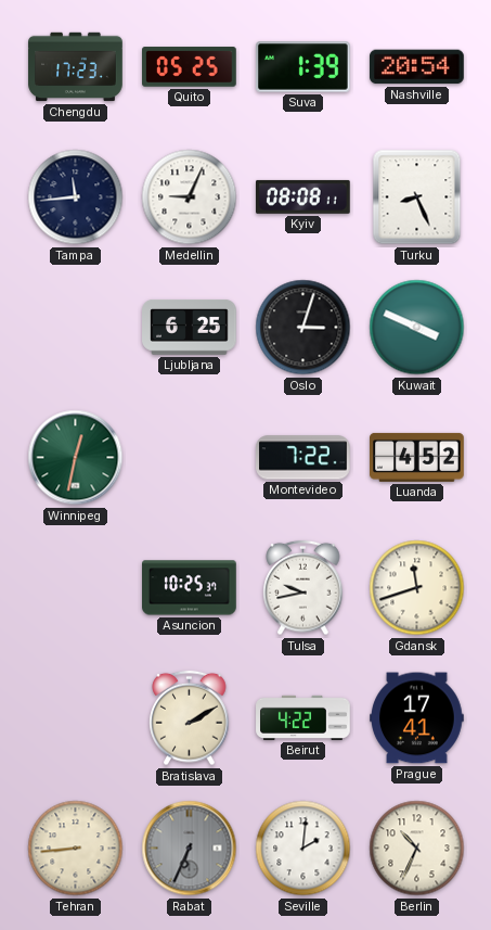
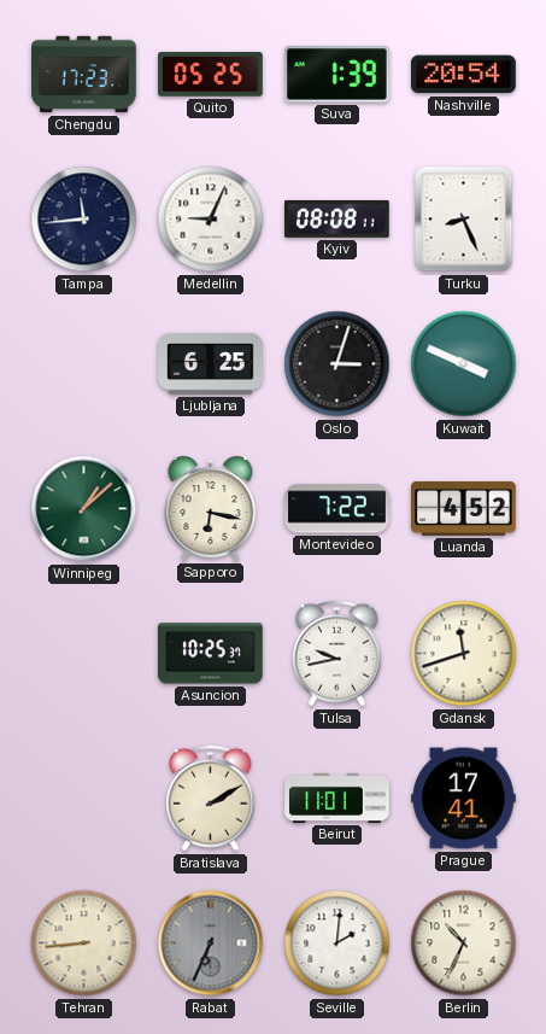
Winnipeg: 12:32 -> 1:08
Sapporo: none -> 6:17
Beirut: 4:22 -> 11:01
